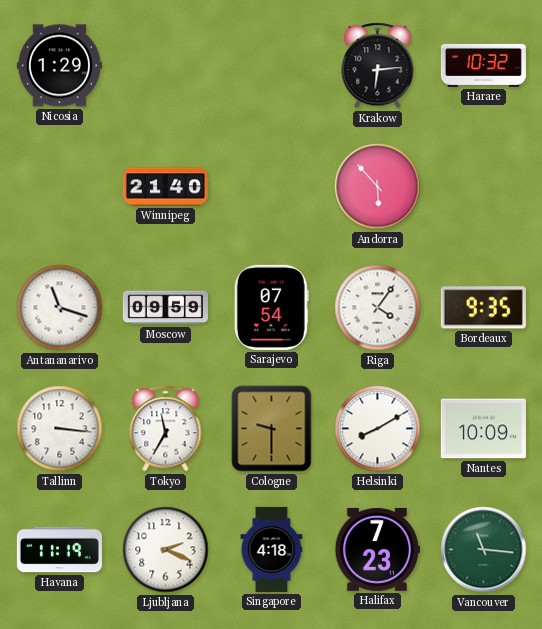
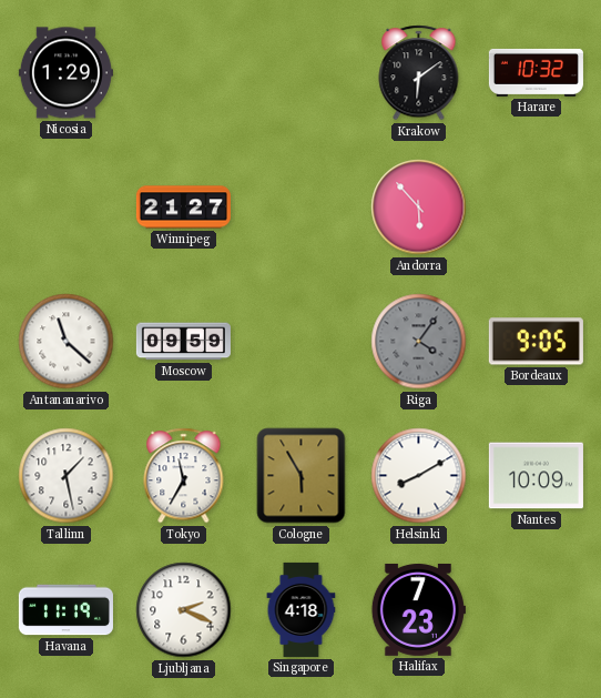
Krakow: 6:14 -> 6:09
Winnipeg: 21:40 -> 21:27
Antananarivo: 11:18 -> 11:22
Sarajevo: 07:54 -> none
Riga dial: white -> grey
Bordeaux: 9:35 -> 9:05
Tallinn: 3:16 -> 1:28
Cologne: 9:30 -> 5:55
Vancouver: 11:16 -> none
